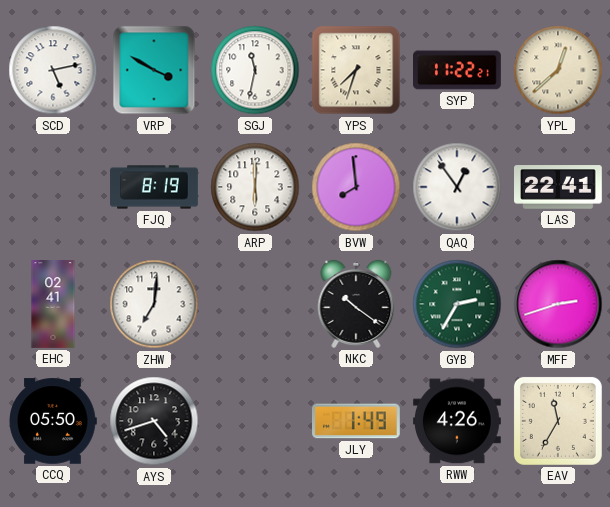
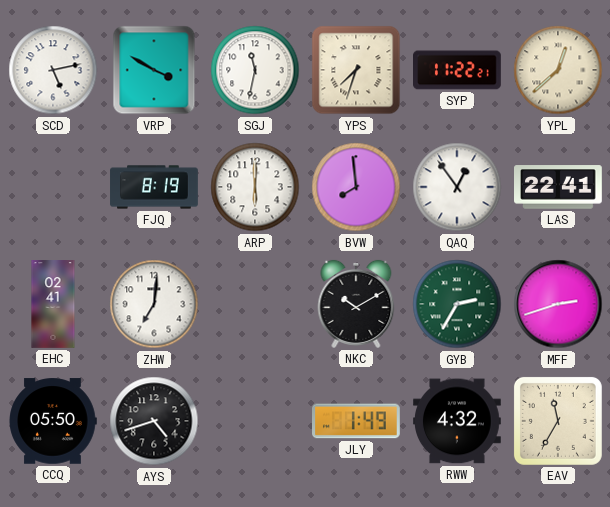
NKC: 10:21 -> 10:10
RWW: 4:26 -> 4:32
